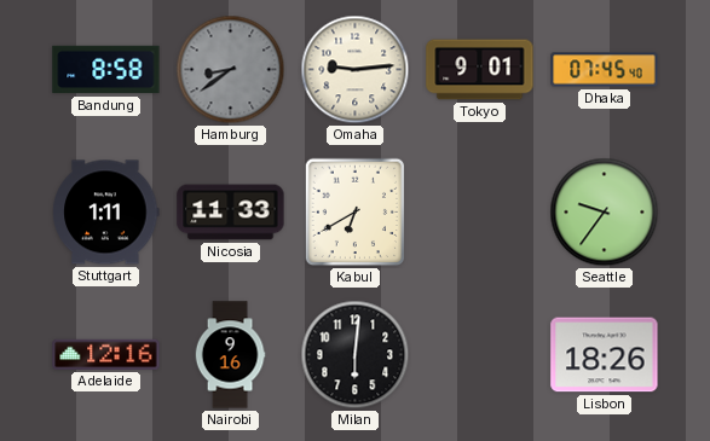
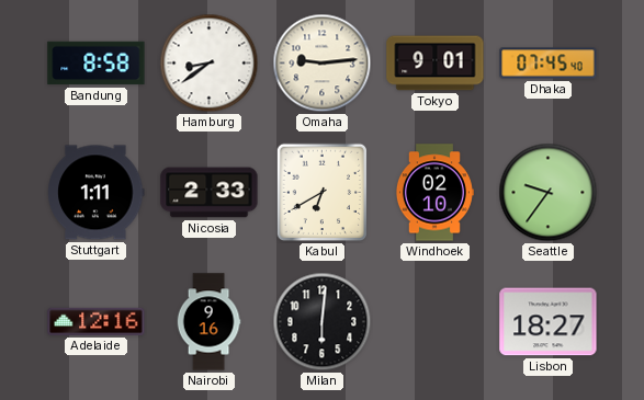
Hamburg dial: grey -> white
Nicosia: 11:33 -> 2:33
Windhoek: none -> 02:10
Lisbon: 18:26 -> 18:27
